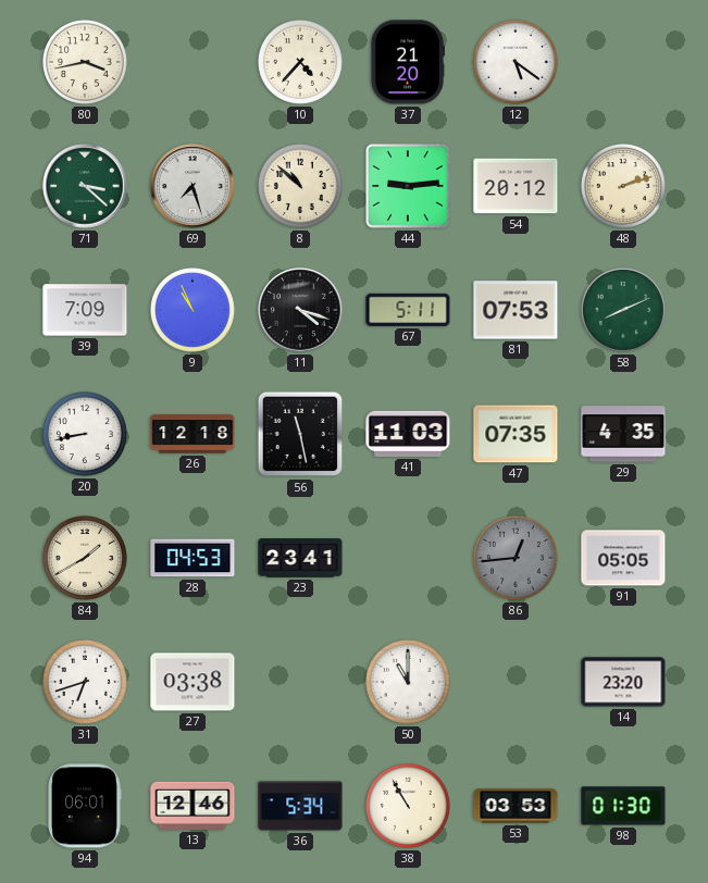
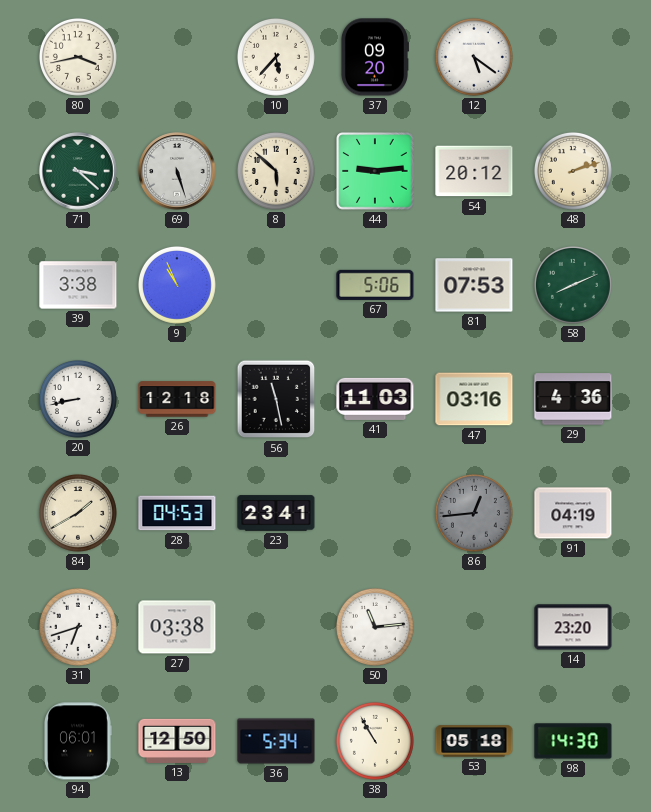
10: 4:37 -> 5:37
37: 21:20 -> 09:20
69: 7:27 -> 5:27
8: 10:52 -> 5:52
39: 7:09 -> 3:38
11: 4:18 -> none
67: 5:11 -> 5:06
47: 07:35 -> 03:16
29: 4:35 -> 4:36
91: 05:05 -> 04:19
50: 11:00 -> 11:14
13: 12:46 -> 12:50
53: 03:53 -> 05:18
98: 01:30 -> 14:30
